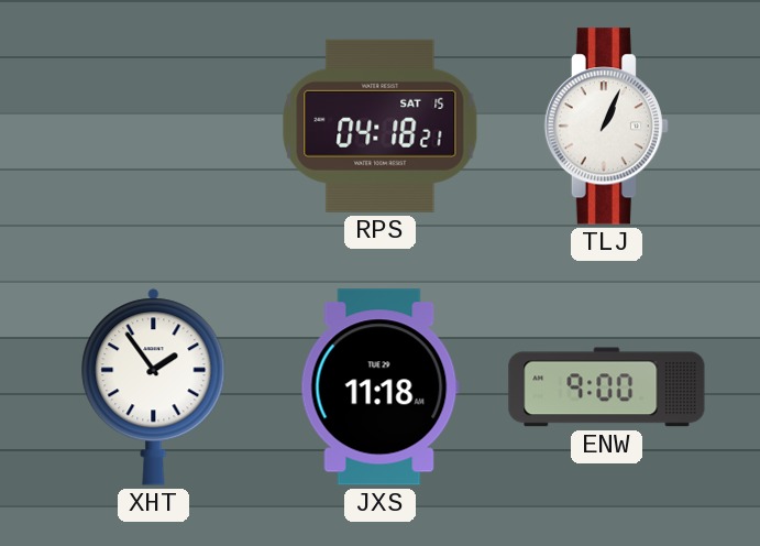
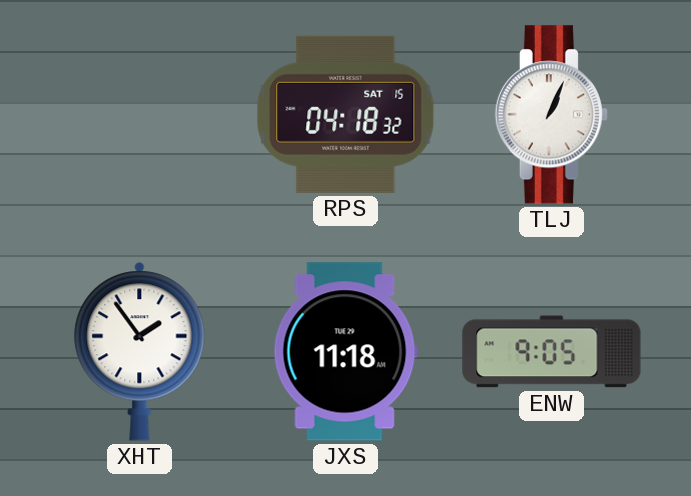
RPS: 04:18:21 -> 04:18:32
ENW: 9:00 -> 9:05
